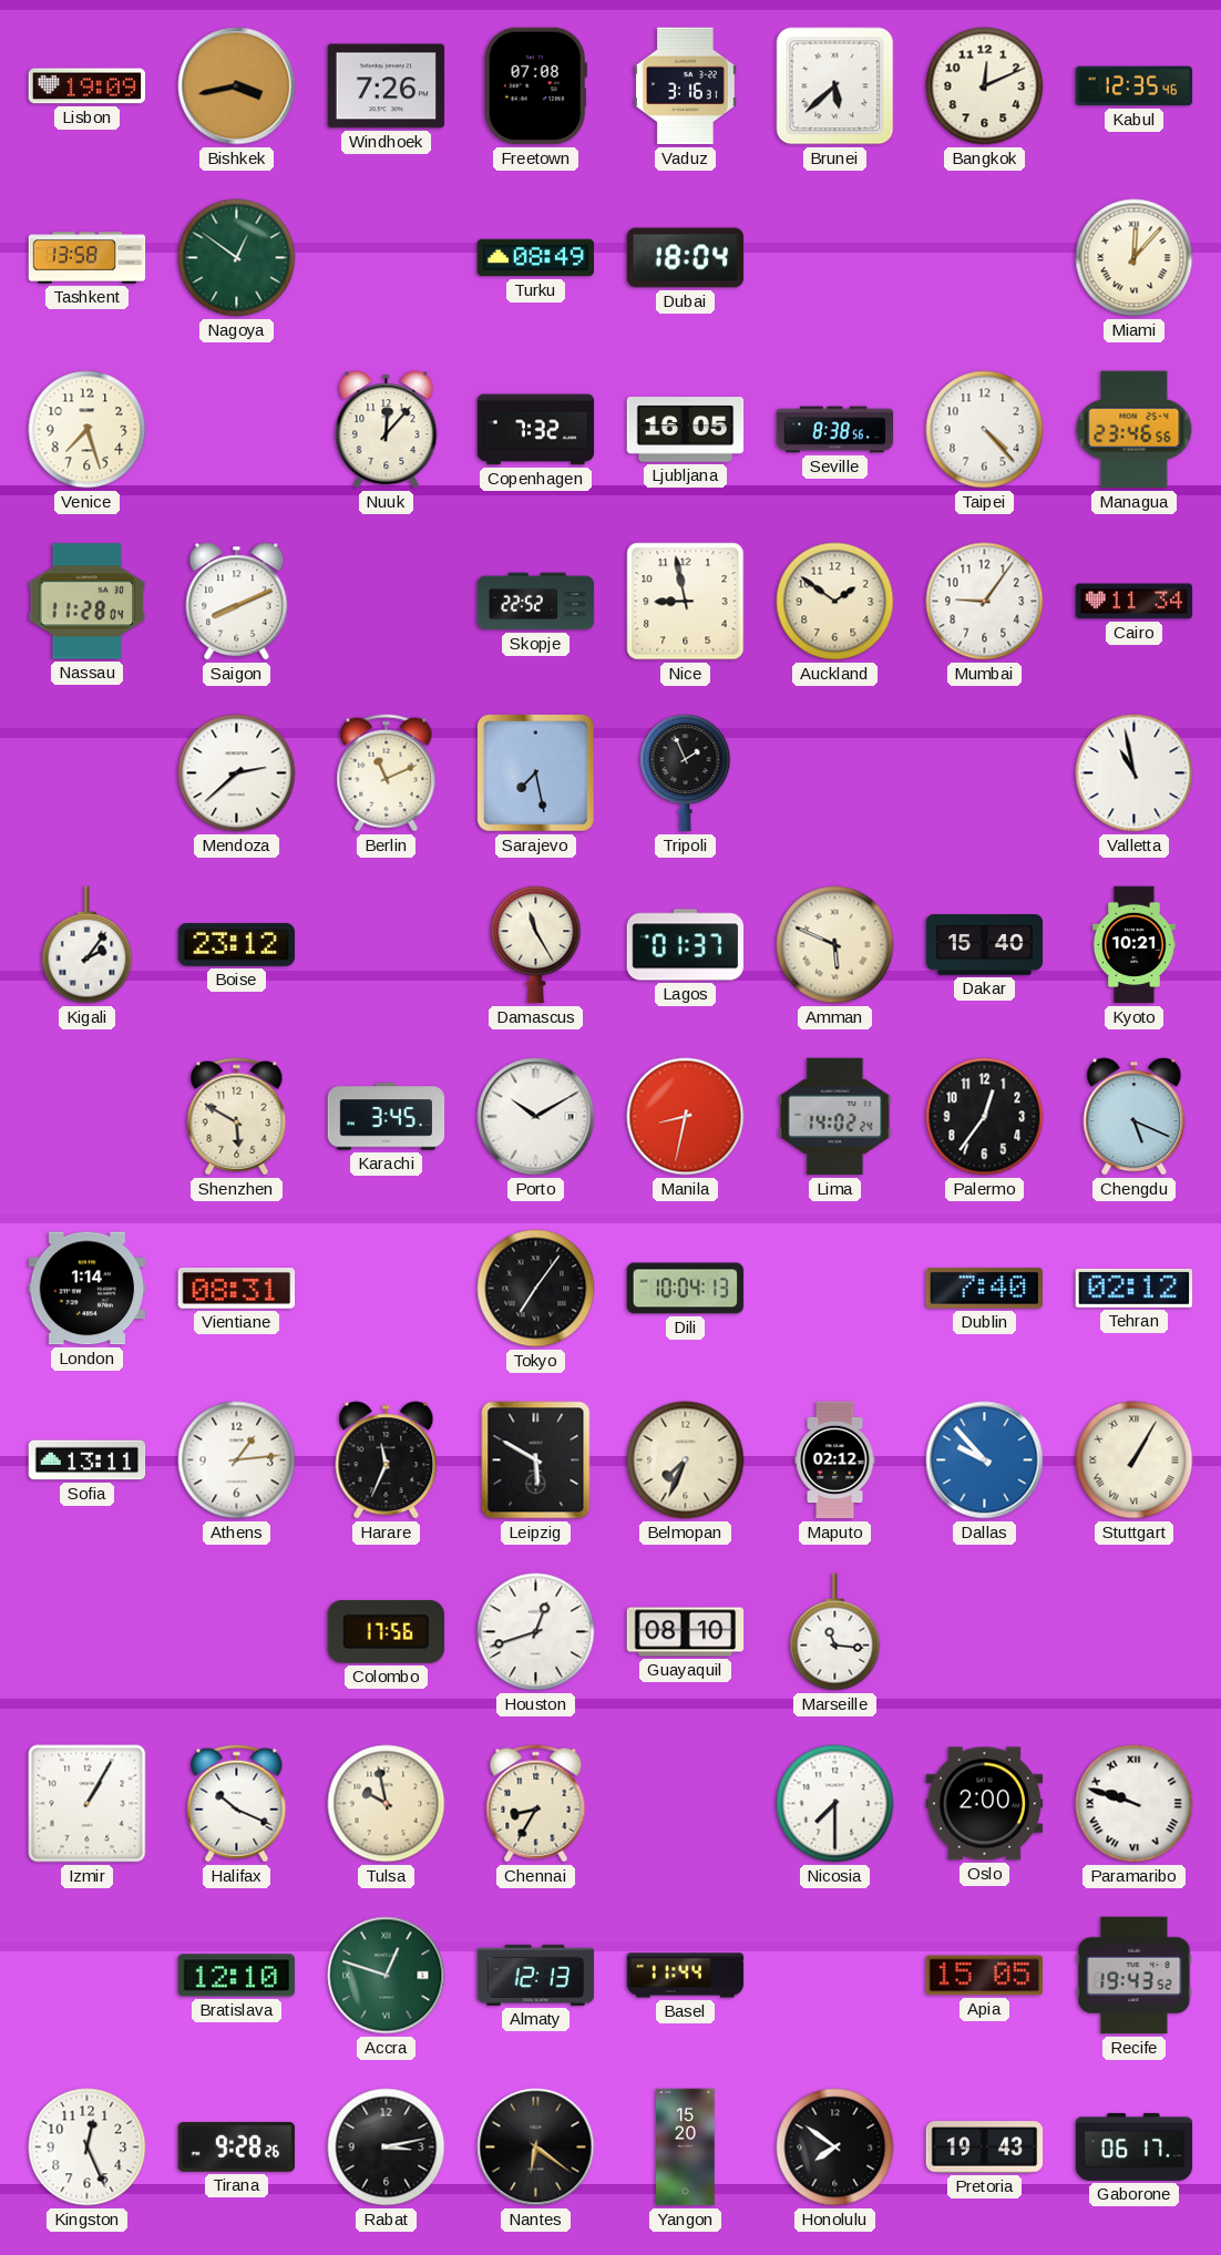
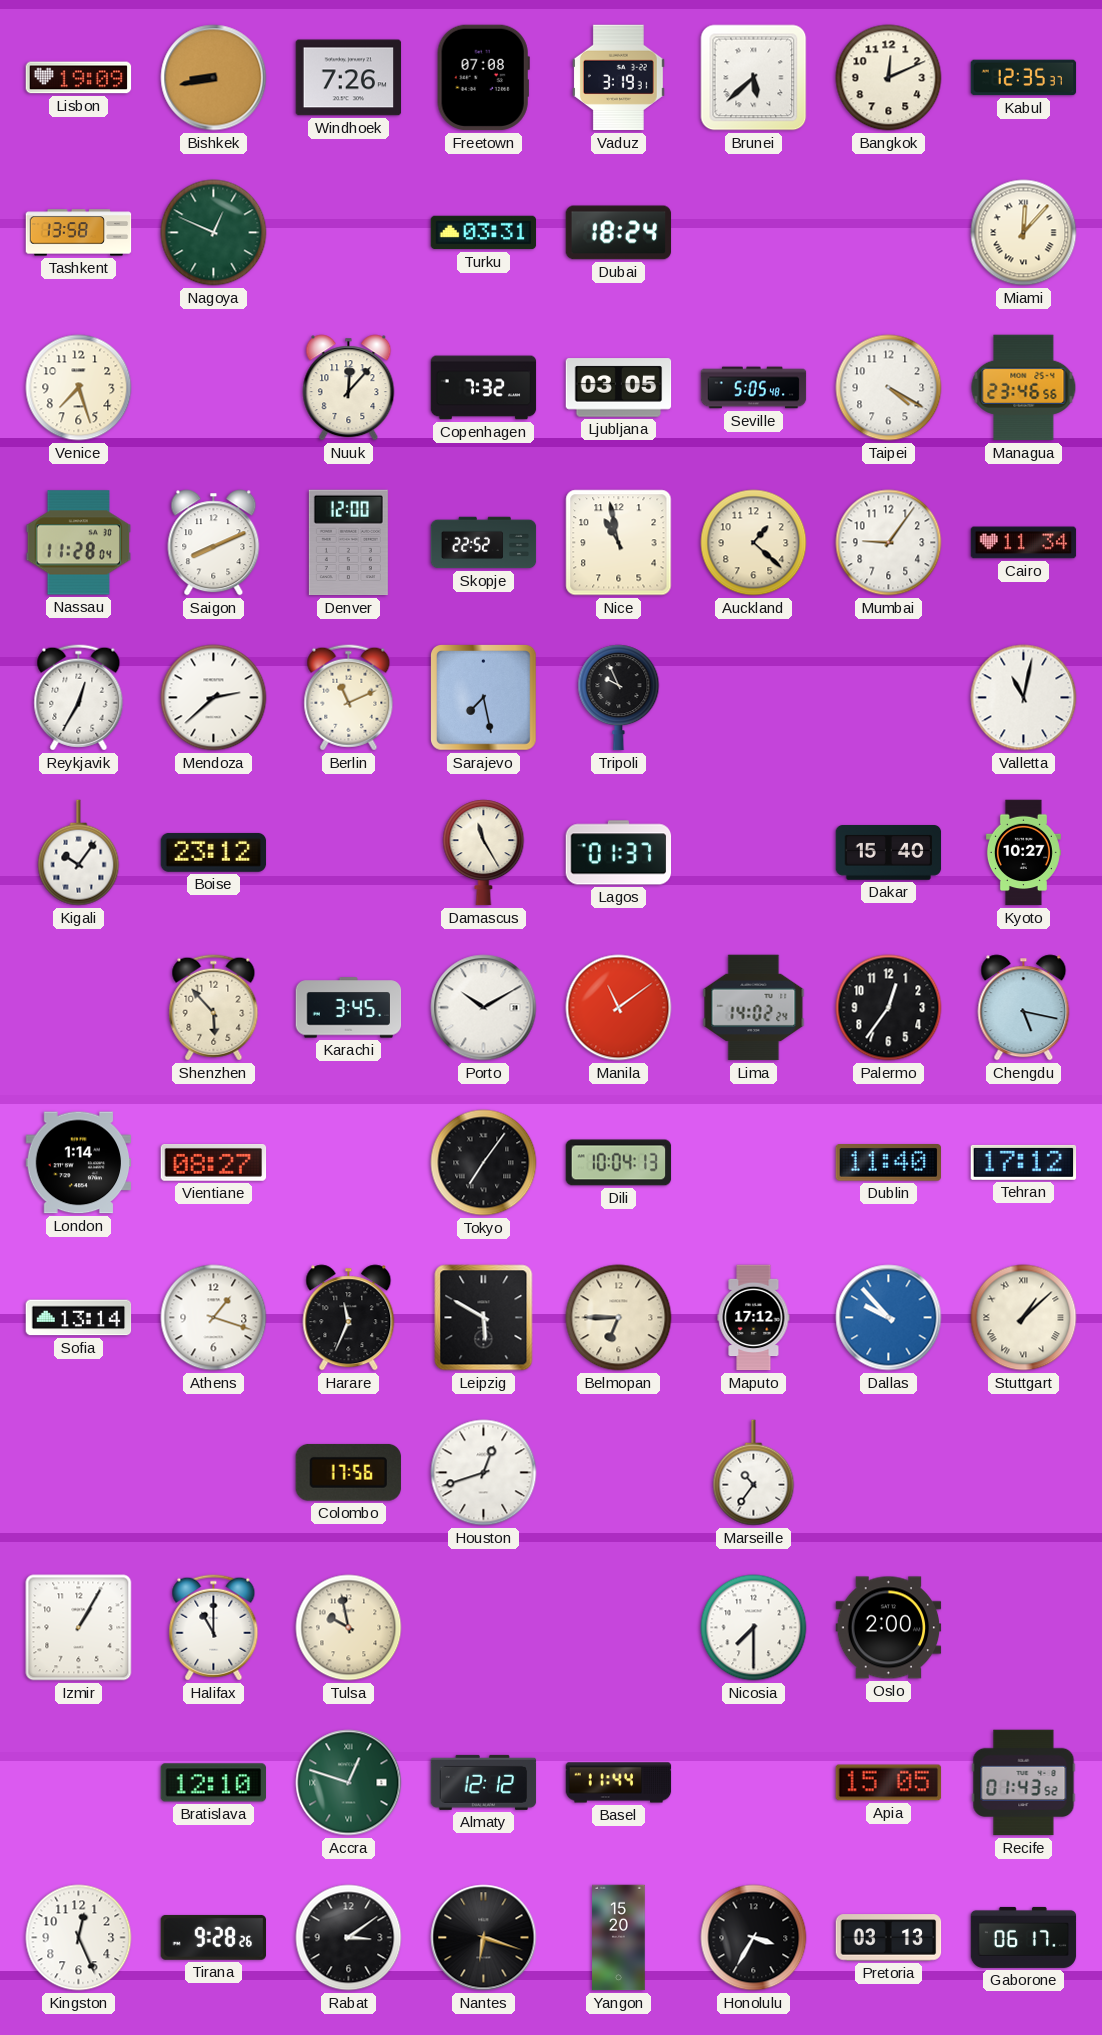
Bishkek: 3:43 -> 8:43
Vaduz: 3:16 -> 3:19
Kabul: 12:35:46 -> 12:35:37
Nagoya: 12:51 -> 12:49
Turku: 08:49 -> 03:31
Dubai: 18:04 -> 18:24
Ljubljana: 16:05 -> 03:05
Seville: 8:38 -> 5:05
Taipei: 4:23 -> 4:20
Denver: none -> 12:00
Nice: 8:58 -> 10:58
Auckland: 1:51 -> 1:22
Reykjavik: none -> 12:35
Tripoli: 1:56 -> 9:56
Valletta: 10:58 -> 11:02
Kigali: 2:06 -> 10:06
Amman: 5:49 -> none
Kyoto: 10:21 -> 10:27
Shenzhen: 5:50 -> 5:53
Manila: 8:32 -> 11:09
Chengdu: 5:19 -> 5:17
Vientiane: 08:31 -> 08:27
Dublin: 7:40 -> 11:40
Tehran: 02:12 -> 17:12
Sofia: 13:11 -> 13:14
Athens: 1:14 -> 1:18
Belmopan: 7:34 -> 6:45
Maputo: 02:12 -> 17:12
Stuttgart: 1:05 -> 1:08
Guayaquil: 08:10 -> none
Marseille: 11:16 -> 10:36
Halifax: 10:19 -> 11:00
Chennai: 8:35 -> none
Paramaribo: 9:48 -> none
Almaty: 12:13 -> 12:12
Recife: 19:43 -> 01:43
Rabat: 3:13 -> 3:09
Nantes: 6:21 -> 6:18
Honolulu: 7:51 -> 3:35
Pretoria: 19:43 -> 03:13
